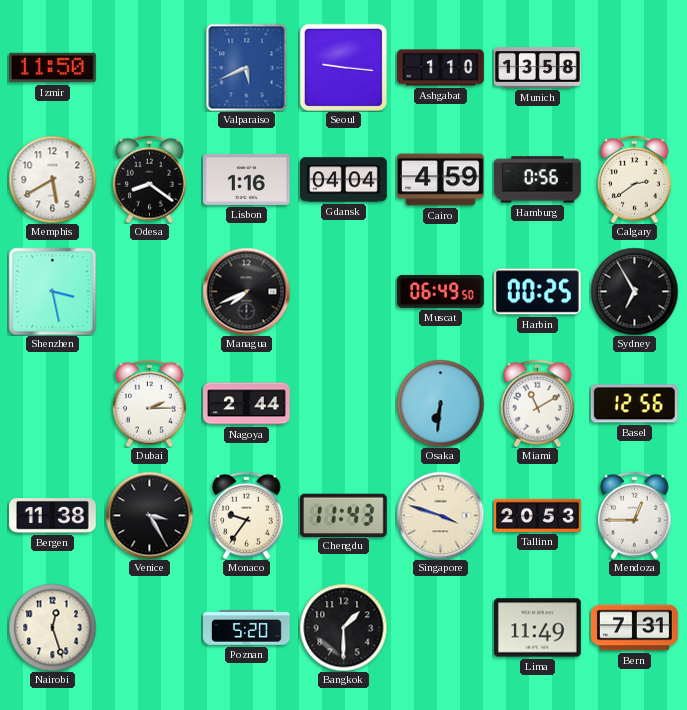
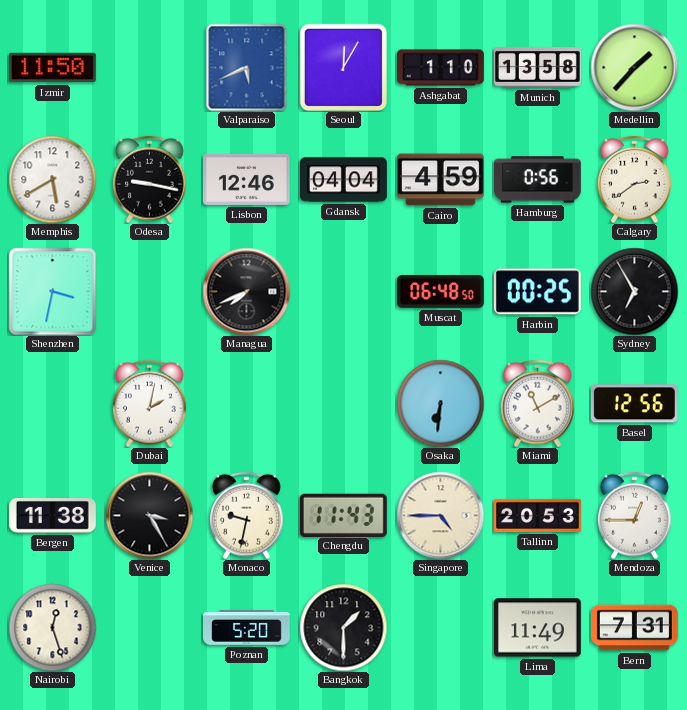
Seoul: 9:16 -> 12:05
Medellin: none -> 1:37
Odesa: 8:21 -> 9:17
Lisbon: 1:16 -> 12:46
Shenzhen: 3:28 -> 3:32
Muscat: 06:49 -> 06:48
Dubai: 2:15 -> 2:02
Nagoya: 2:44 -> none
Monaco: 9:36 -> 9:32
Singapore: 3:48 -> 4:45
